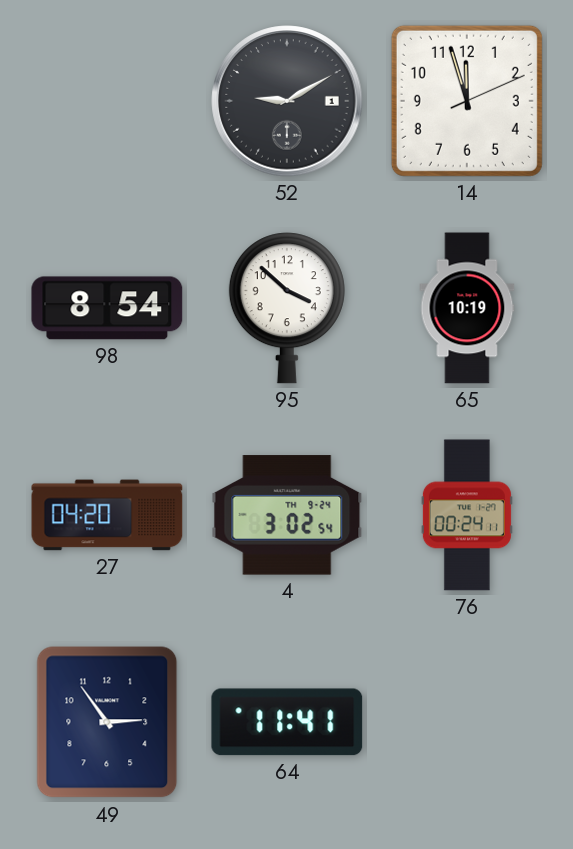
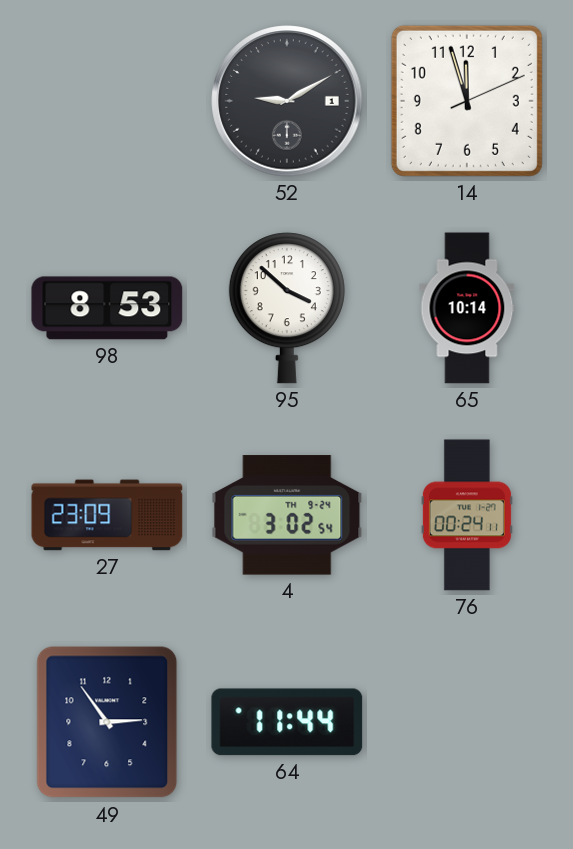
98: 8:54 -> 8:53
65: 10:19 -> 10:14
27: 04:20 -> 23:09
64: 11:41 -> 11:44
